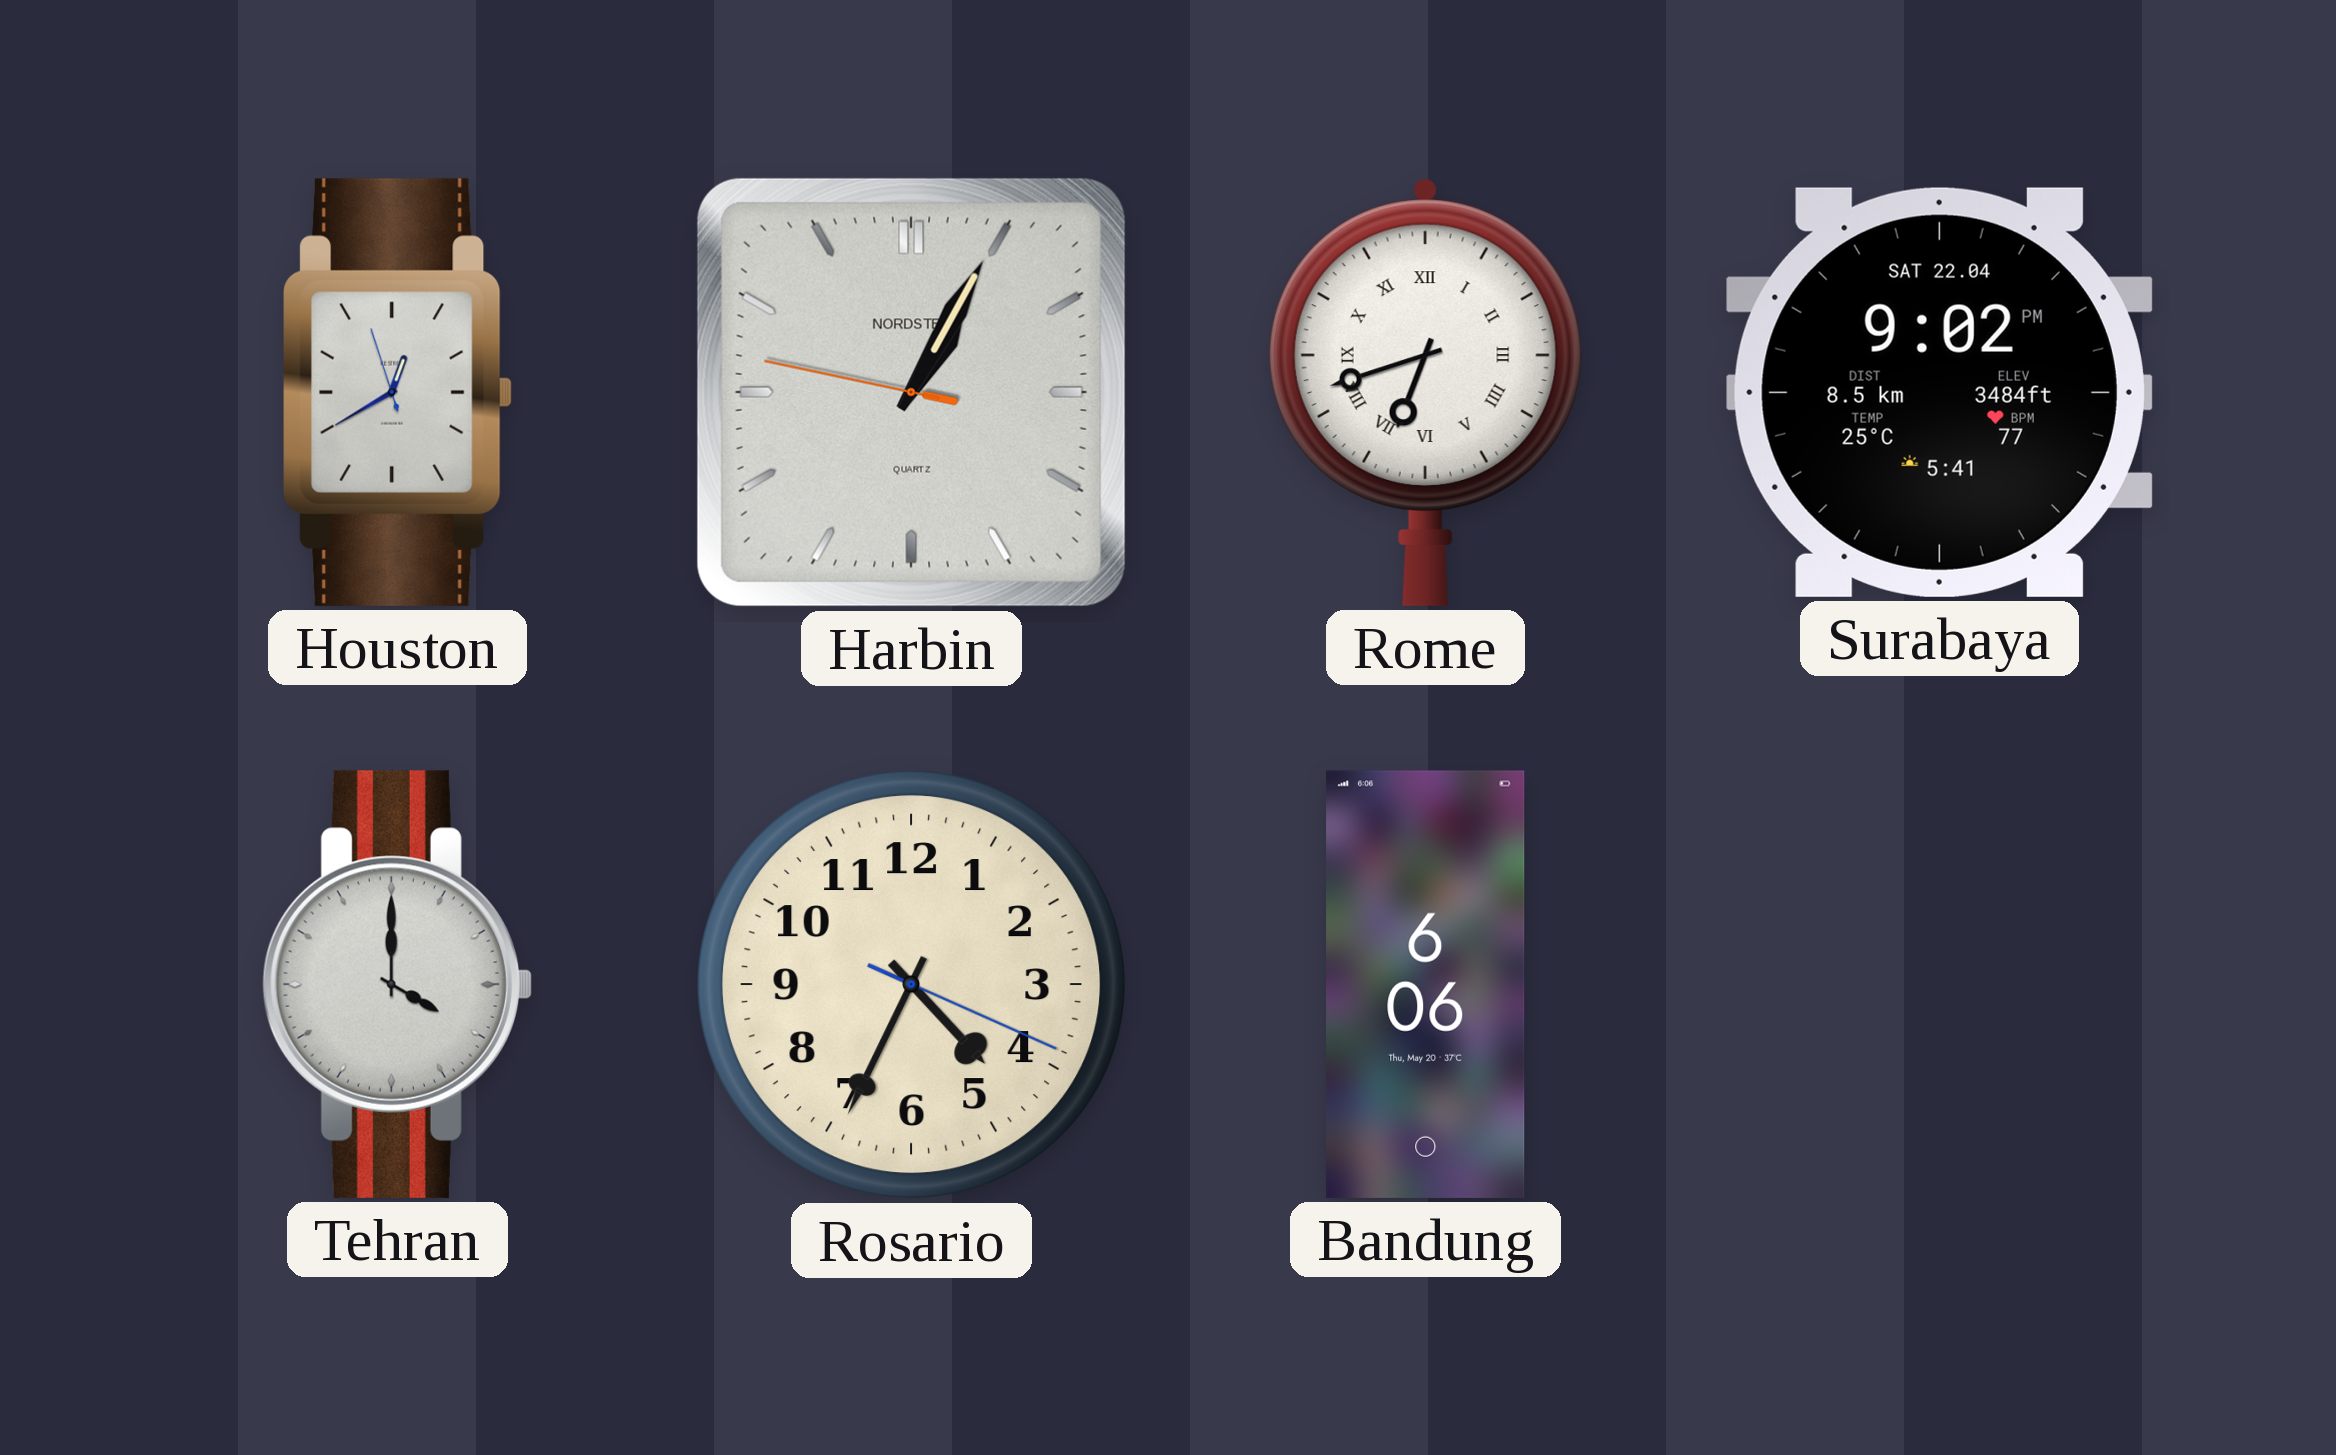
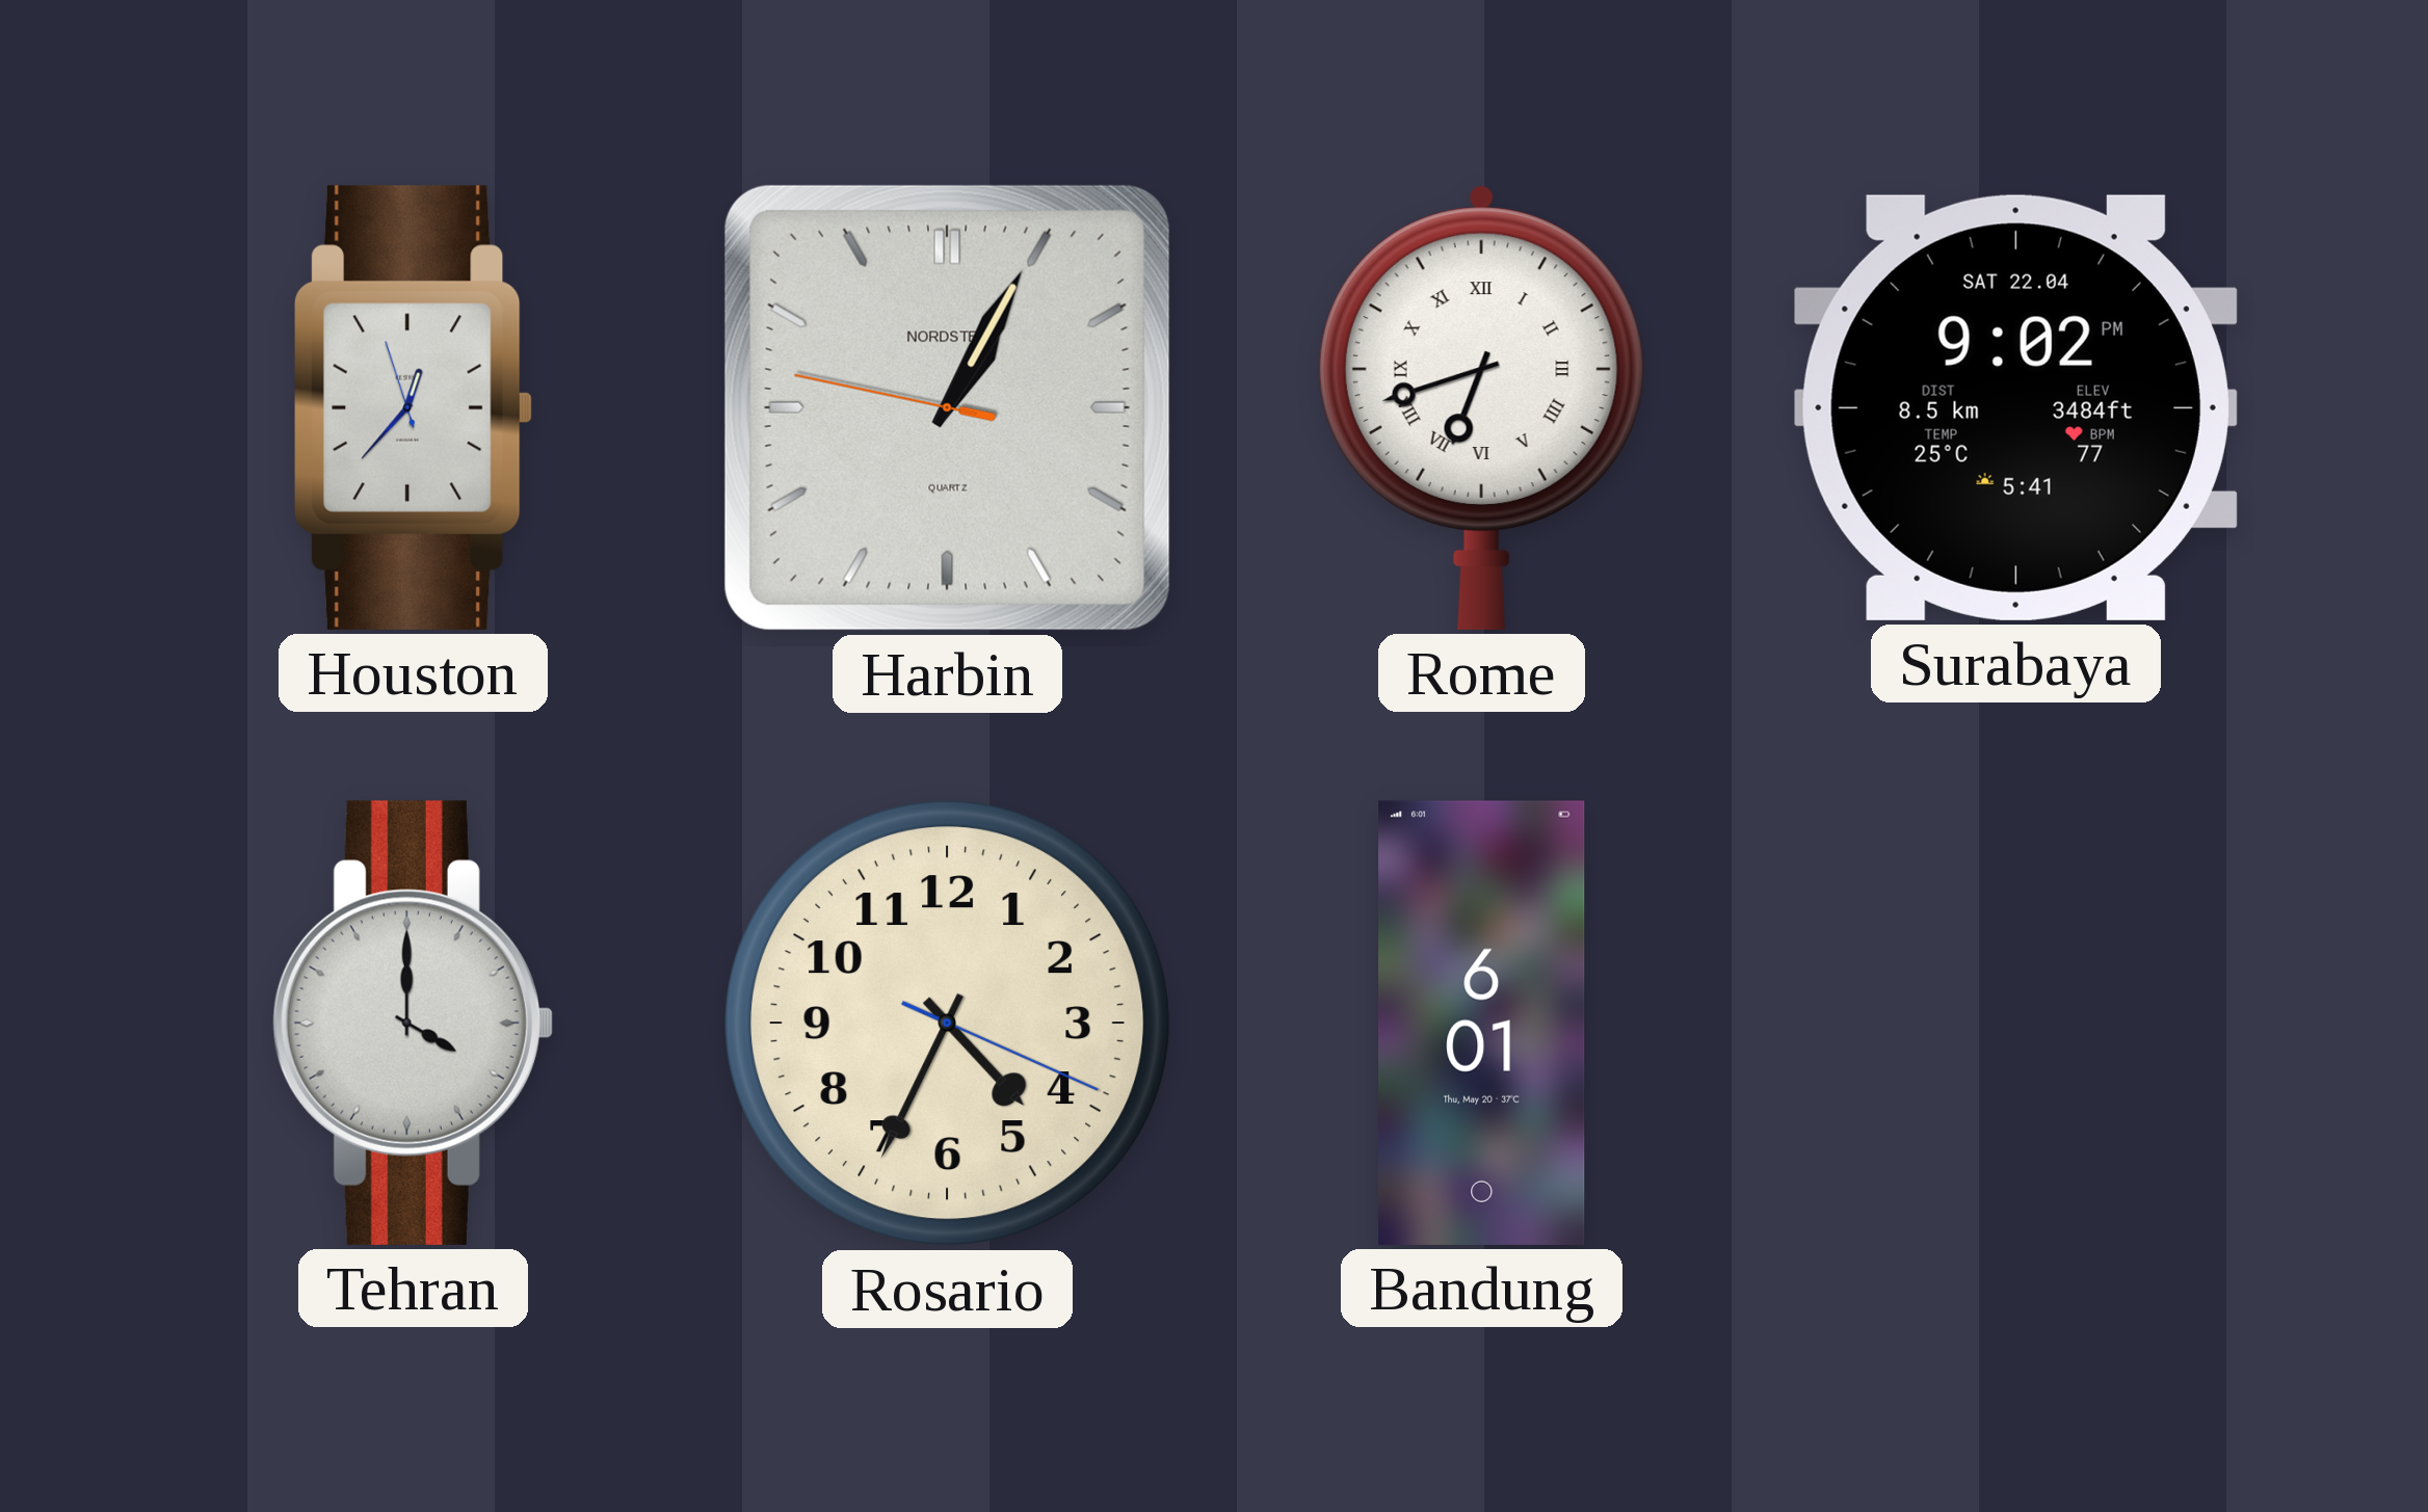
Houston: 12:39 -> 12:36
Bandung: 6:06 -> 6:01
